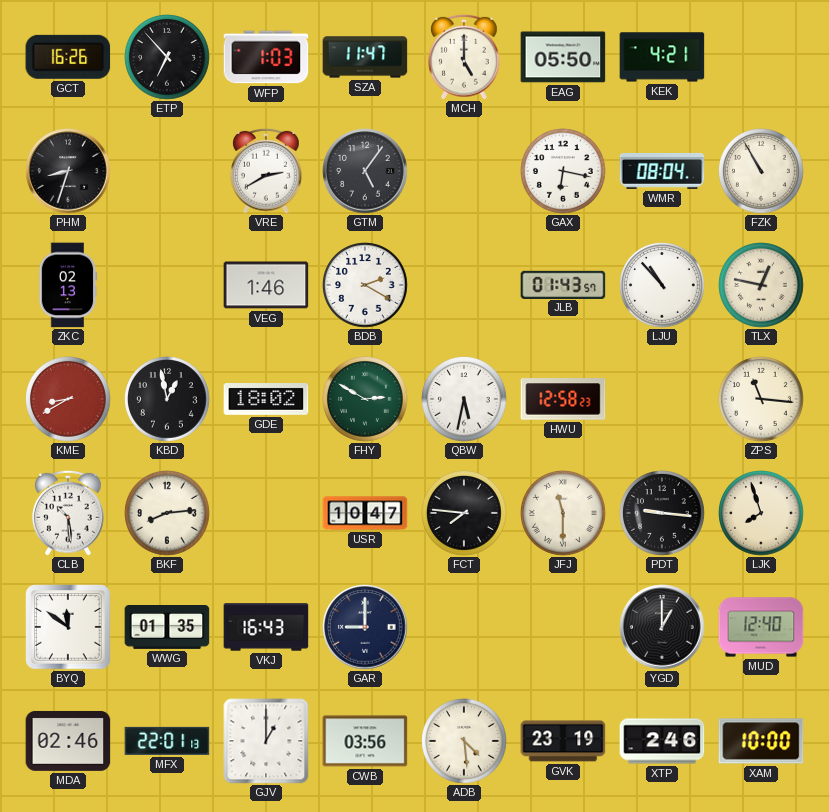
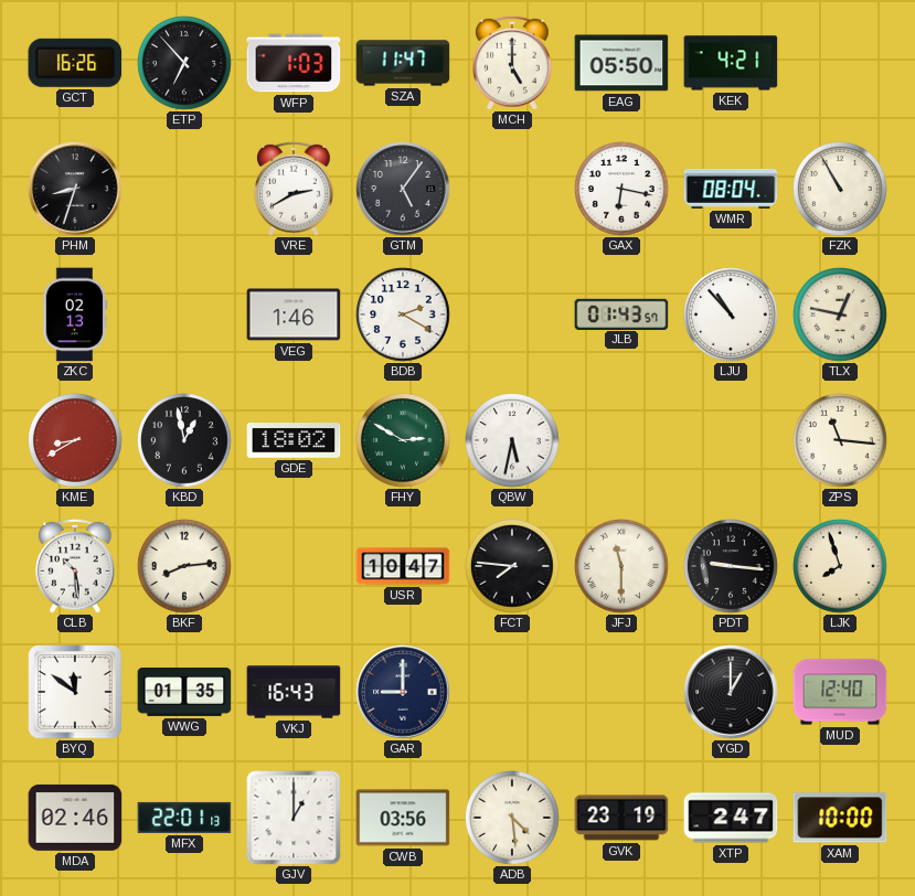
HWU: 12:58 -> none
XTP: 2:46 -> 2:47
